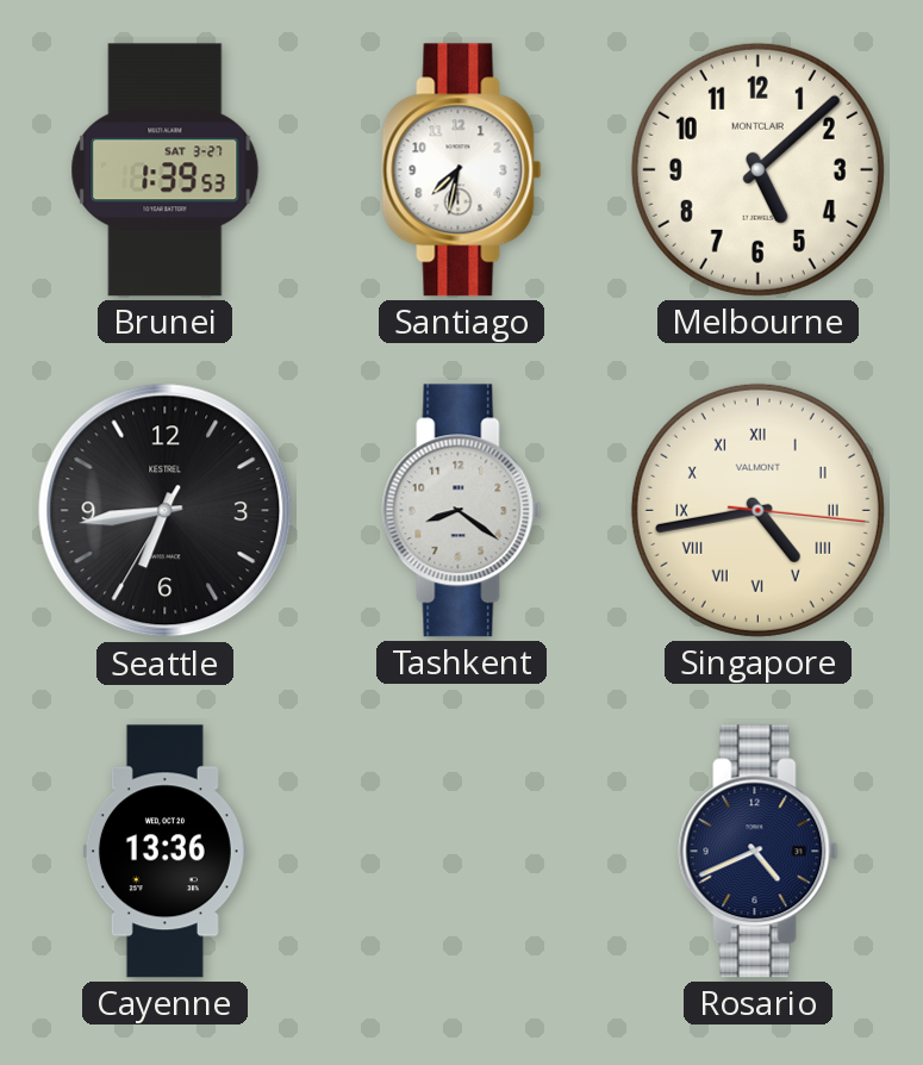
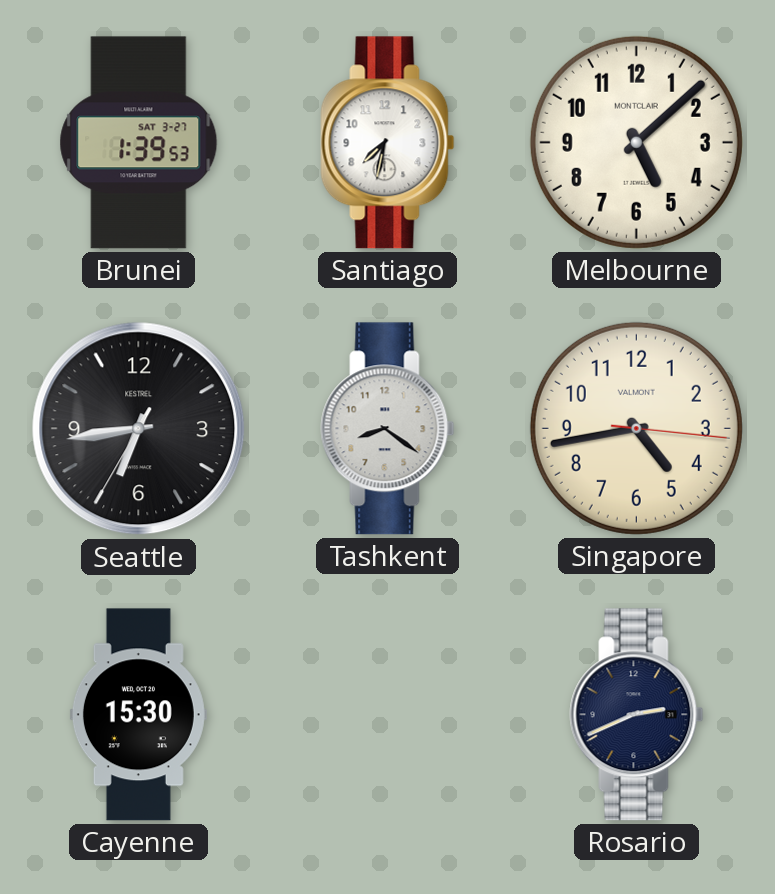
Singapore numerals: Roman -> Arabic
Cayenne: 13:36 -> 15:30
Rosario: 4:41 -> 2:41
